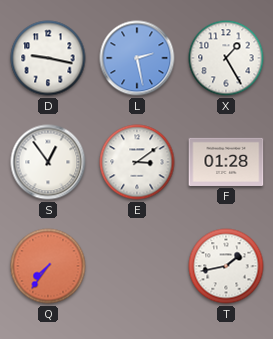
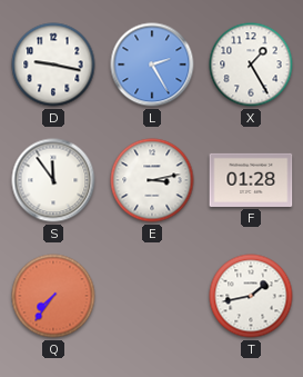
L: 2:28 -> 2:25
S: 12:54 -> 11:54
E: 3:09 -> 3:13
